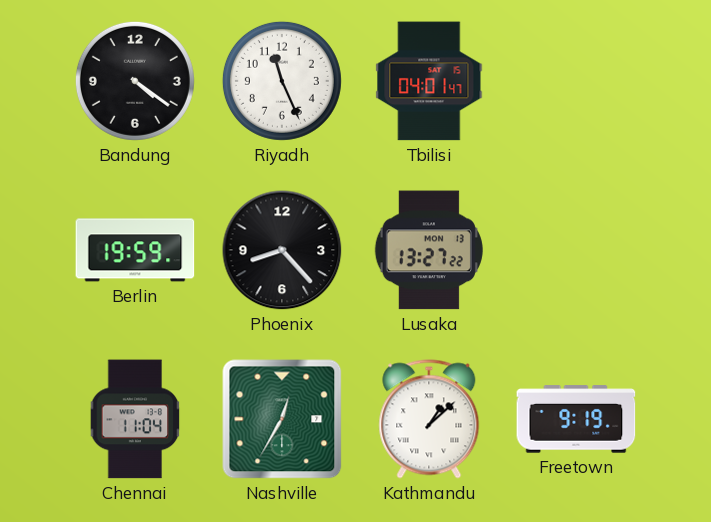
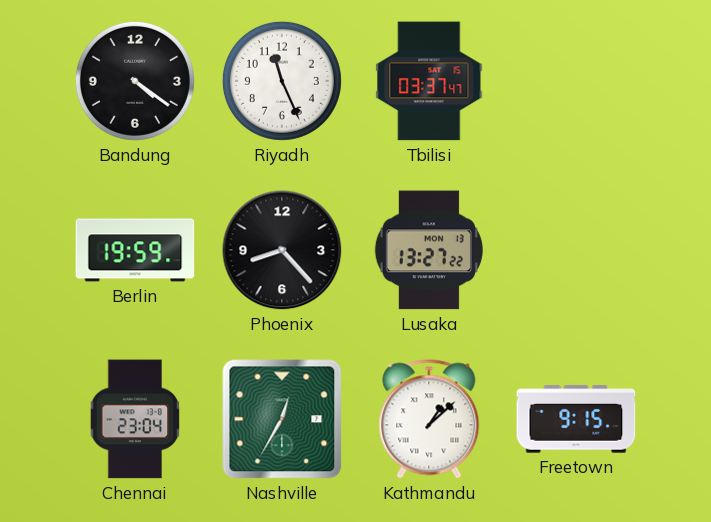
Tbilisi: 04:01 -> 03:37
Chennai: 11:04 -> 23:04
Freetown: 9:19 -> 9:15
